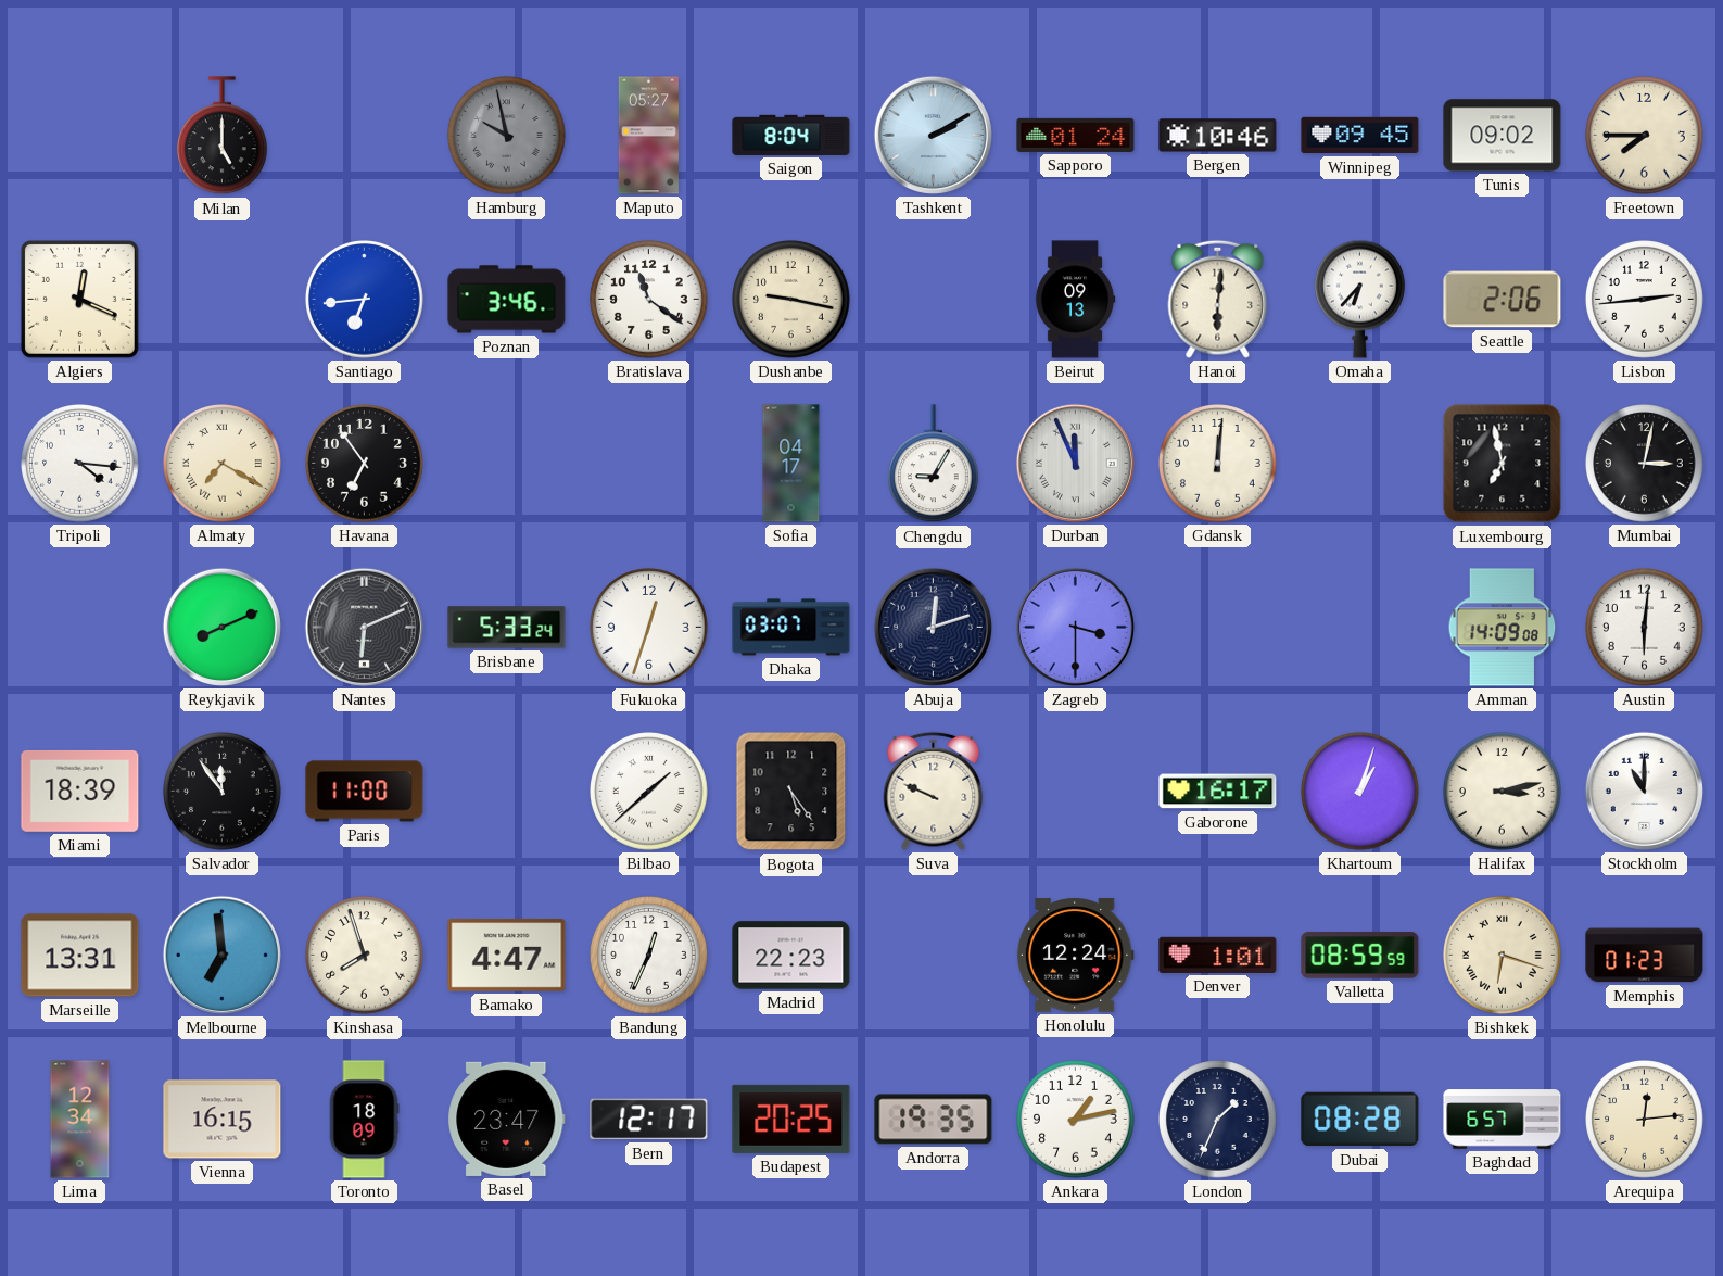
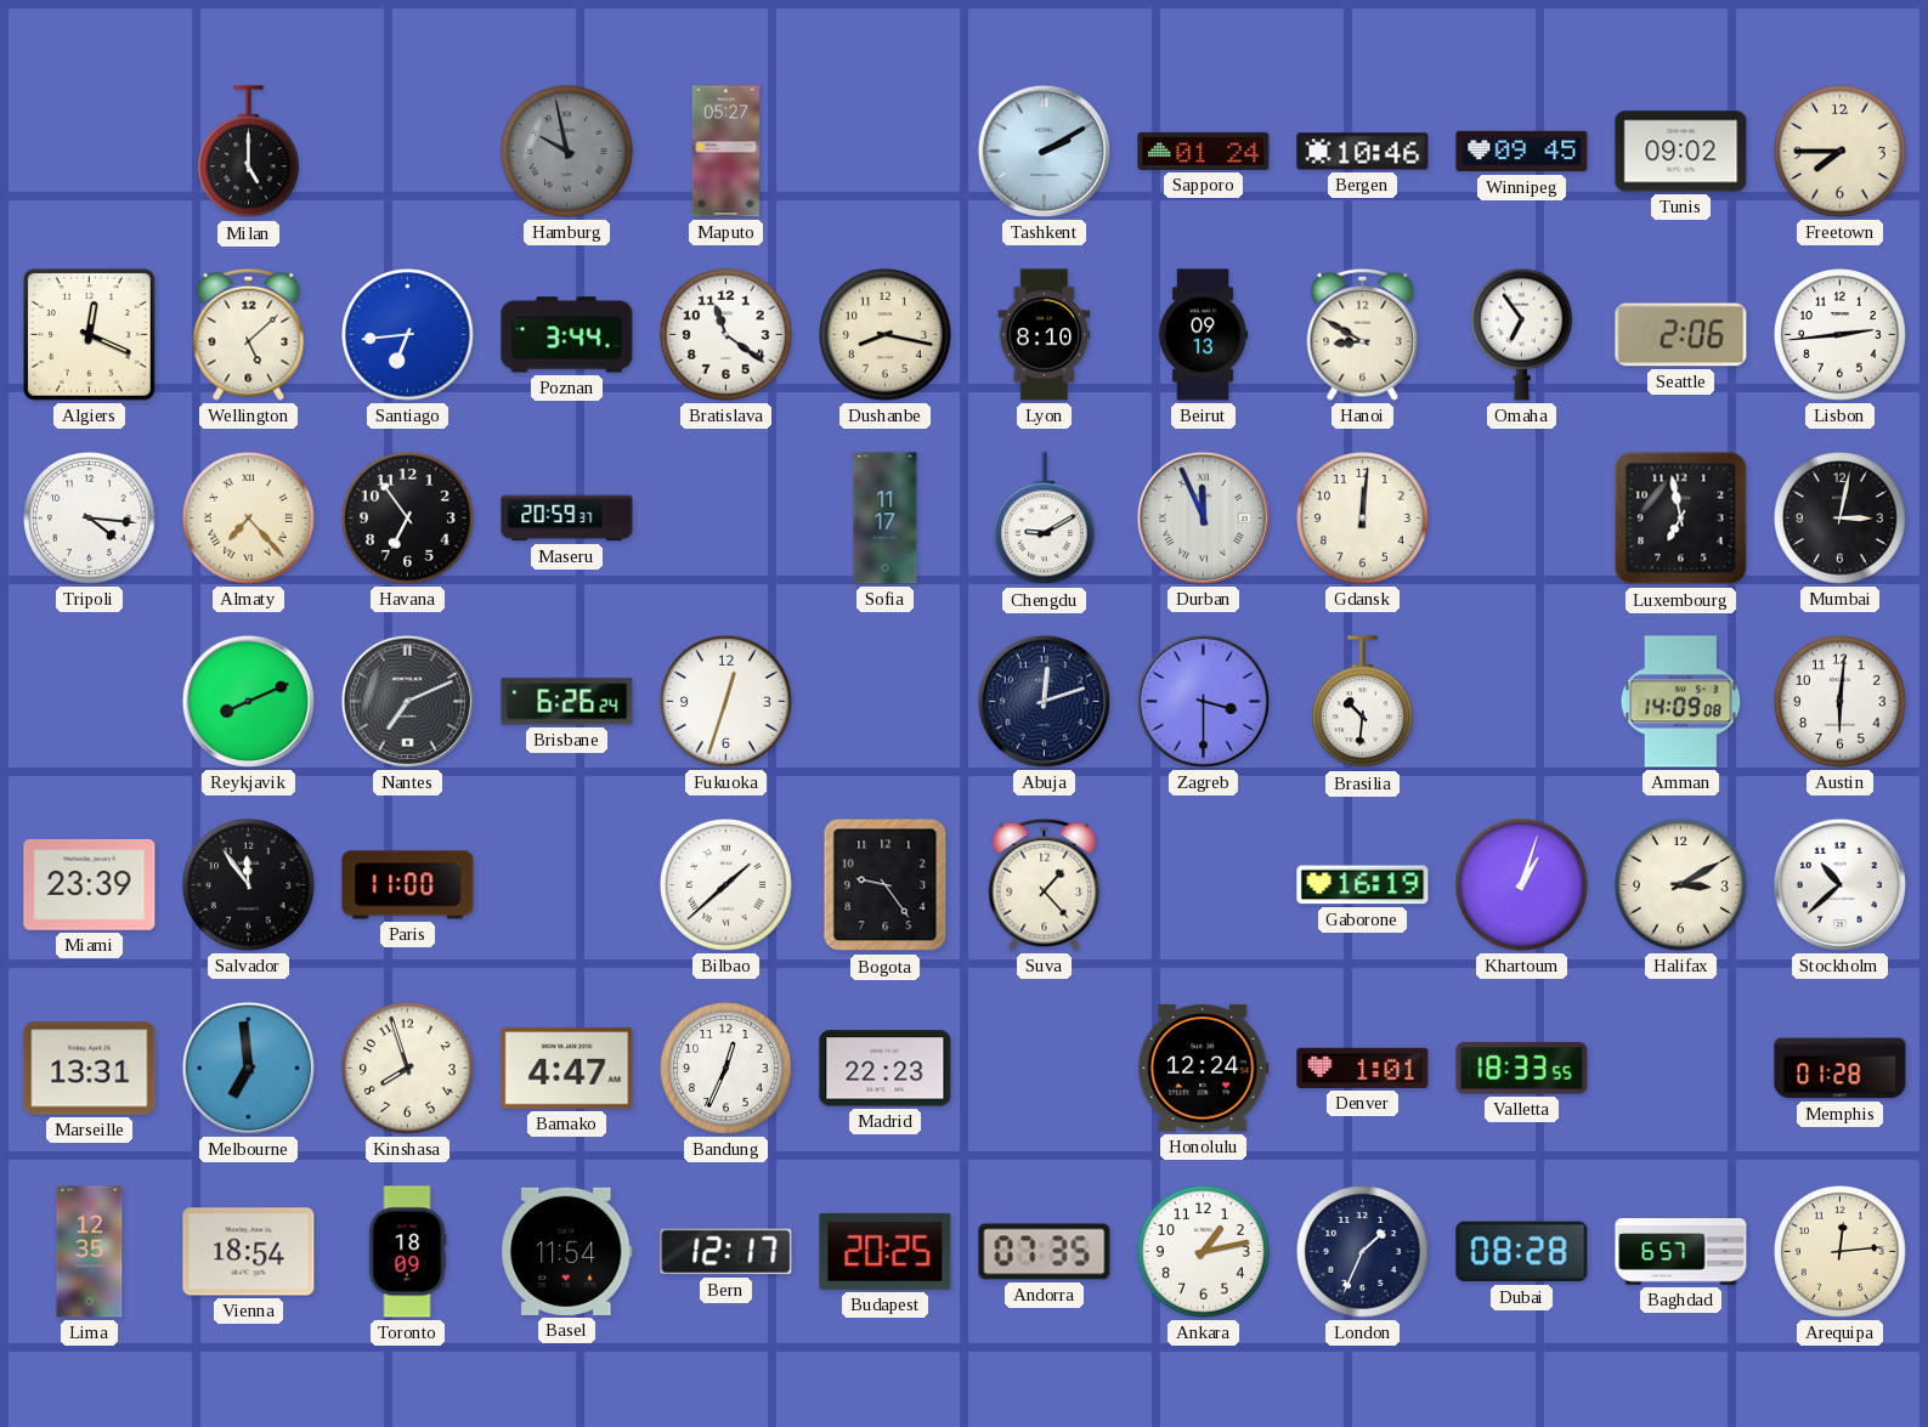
Saigon: 8:04 -> none
Wellington: none -> 5:08
Poznan: 3:46 -> 3:44
Dushanbe: 9:17 -> 8:17
Lyon: none -> 8:10
Hanoi: 6:01 -> 8:50
Omaha: 6:37 -> 6:54
Almaty: 7:20 -> 7:23
Maseru: none -> 20:59
Sofia: 04:17 -> 11:17
Chengdu: 9:05 -> 9:10
Nantes: 6:11 -> 7:11
Brisbane: 5:33 -> 6:26
Dhaka: 03:07 -> none
Brasilia: none -> 10:31
Miami: 18:39 -> 23:39
Bogota: 5:24 -> 9:24
Suva: 9:49 -> 1:23
Gaborone: 16:17 -> 16:19
Halifax: 3:13 -> 3:10
Stockholm: 11:00 -> 10:38
Valletta: 08:59 -> 18:33
Bishkek: 6:18 -> none
Memphis: 01:23 -> 01:28
Lima: 12:34 -> 12:35
Vienna: 16:15 -> 18:54
Basel: 23:47 -> 11:54
Andorra: 19:35 -> 07:35
